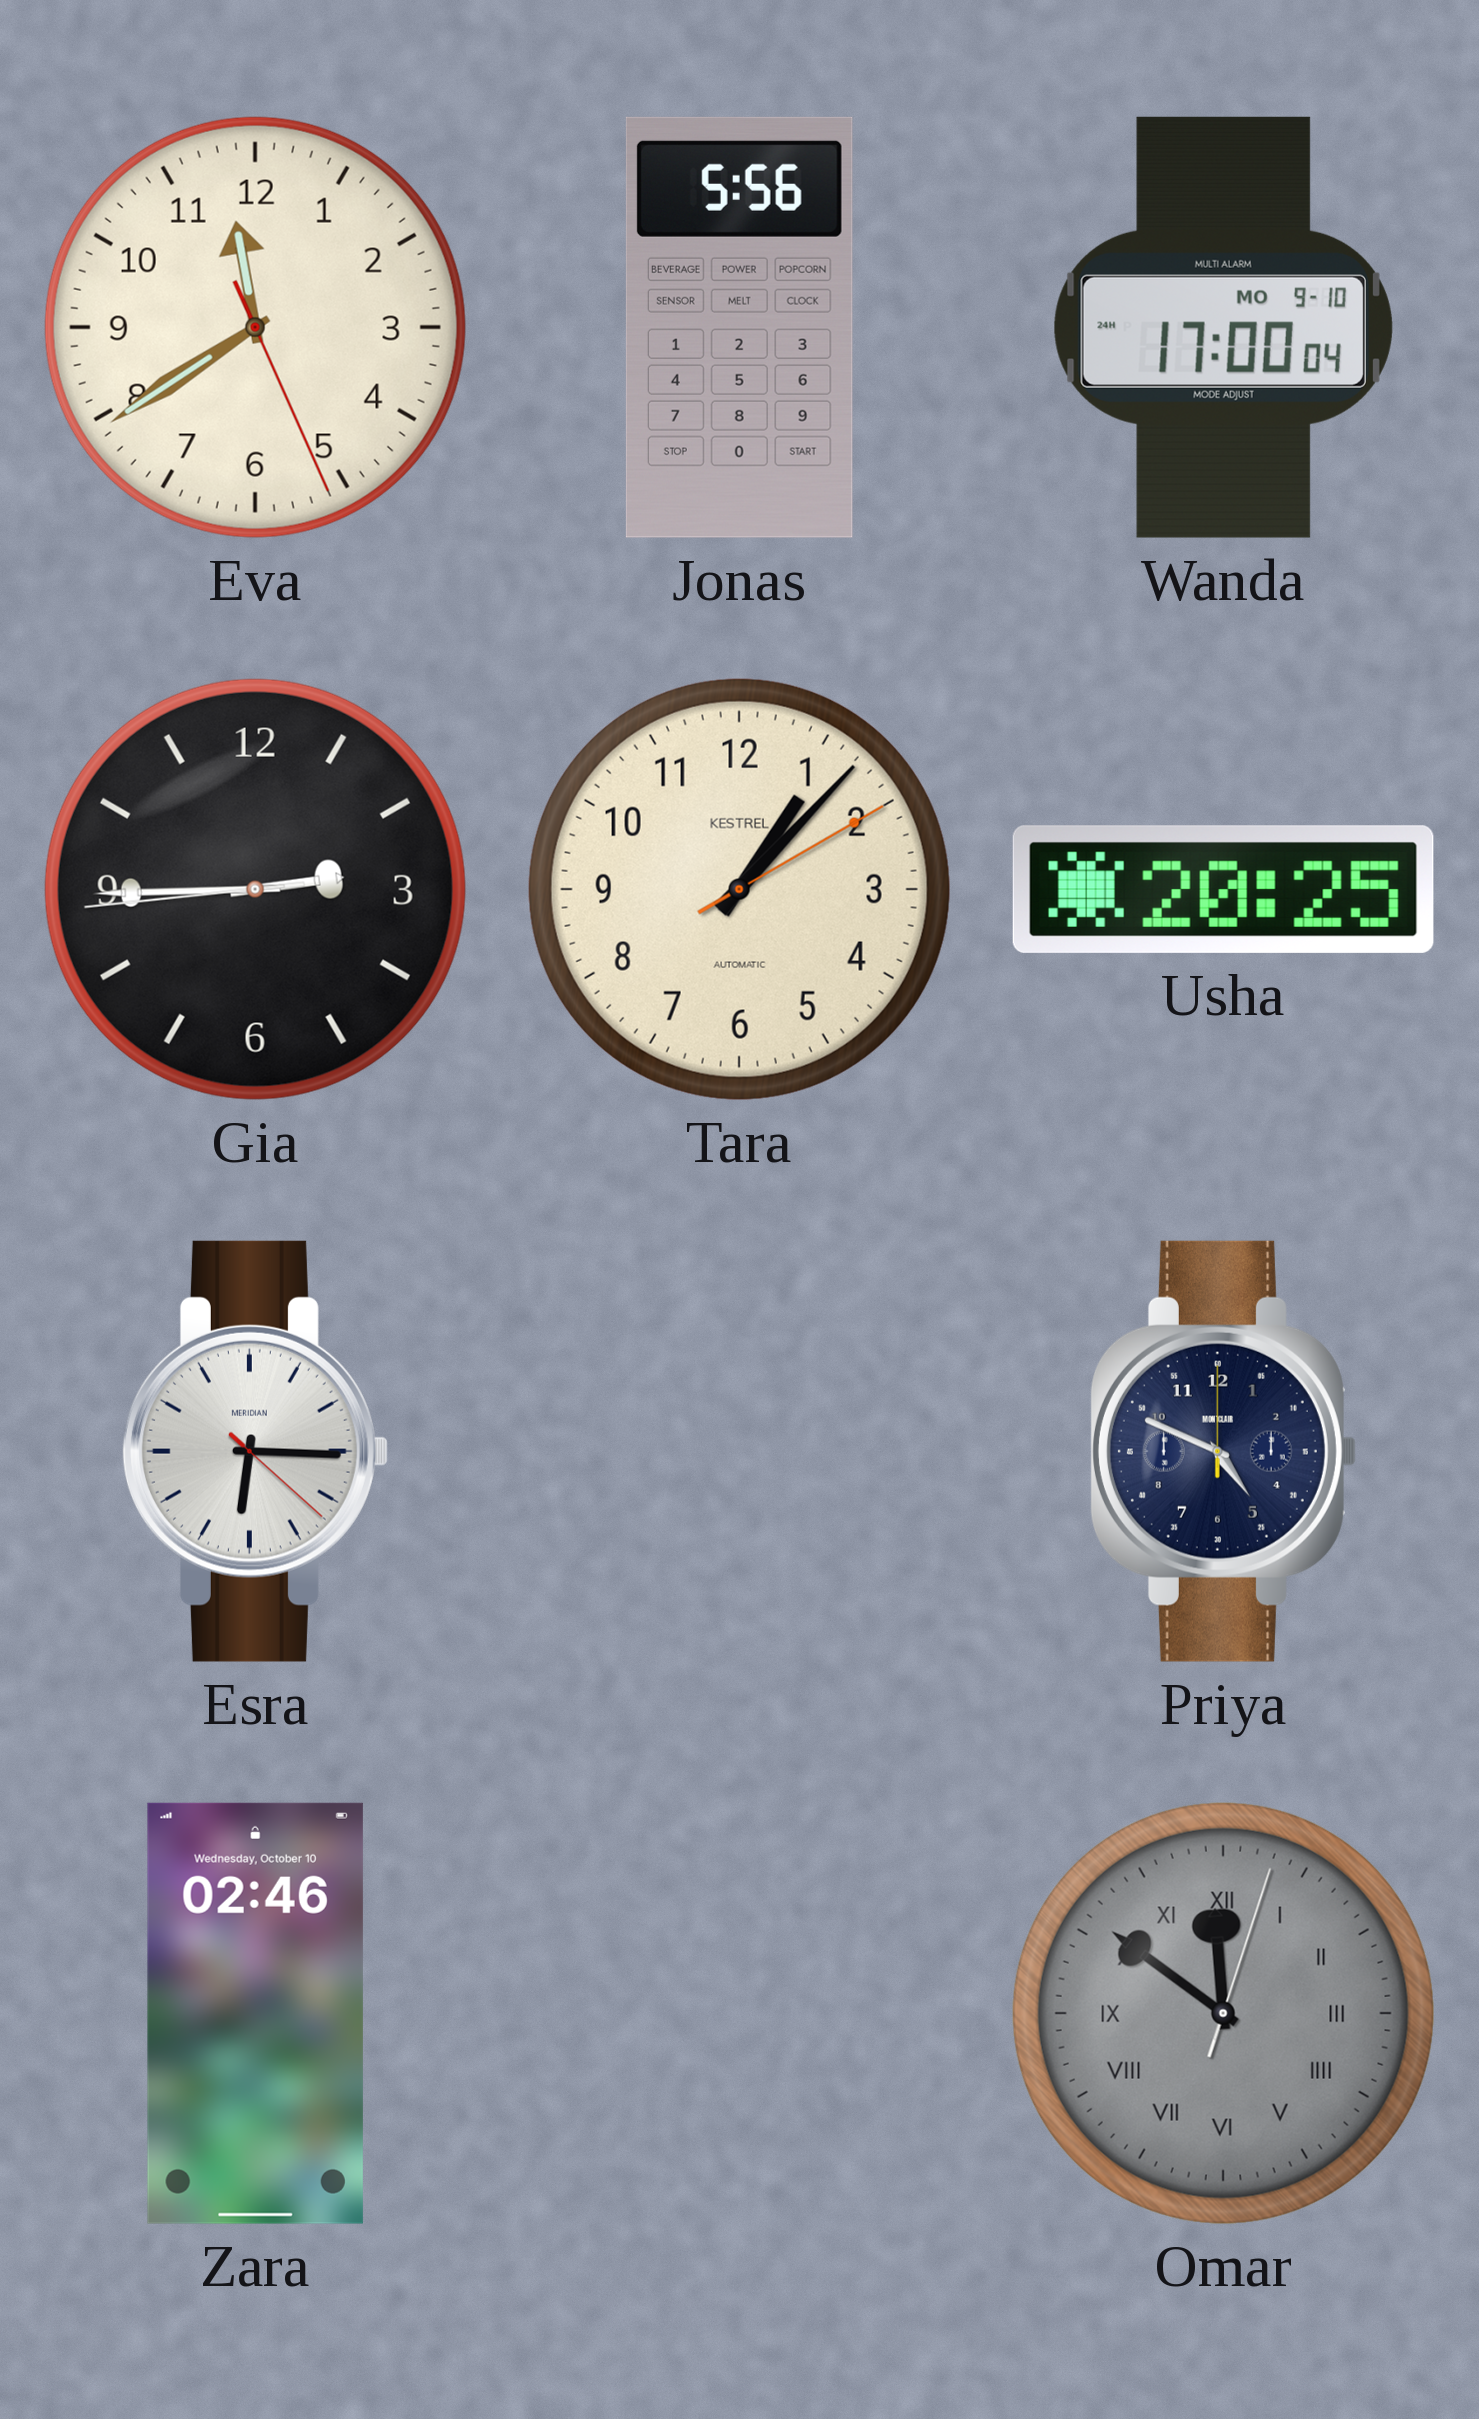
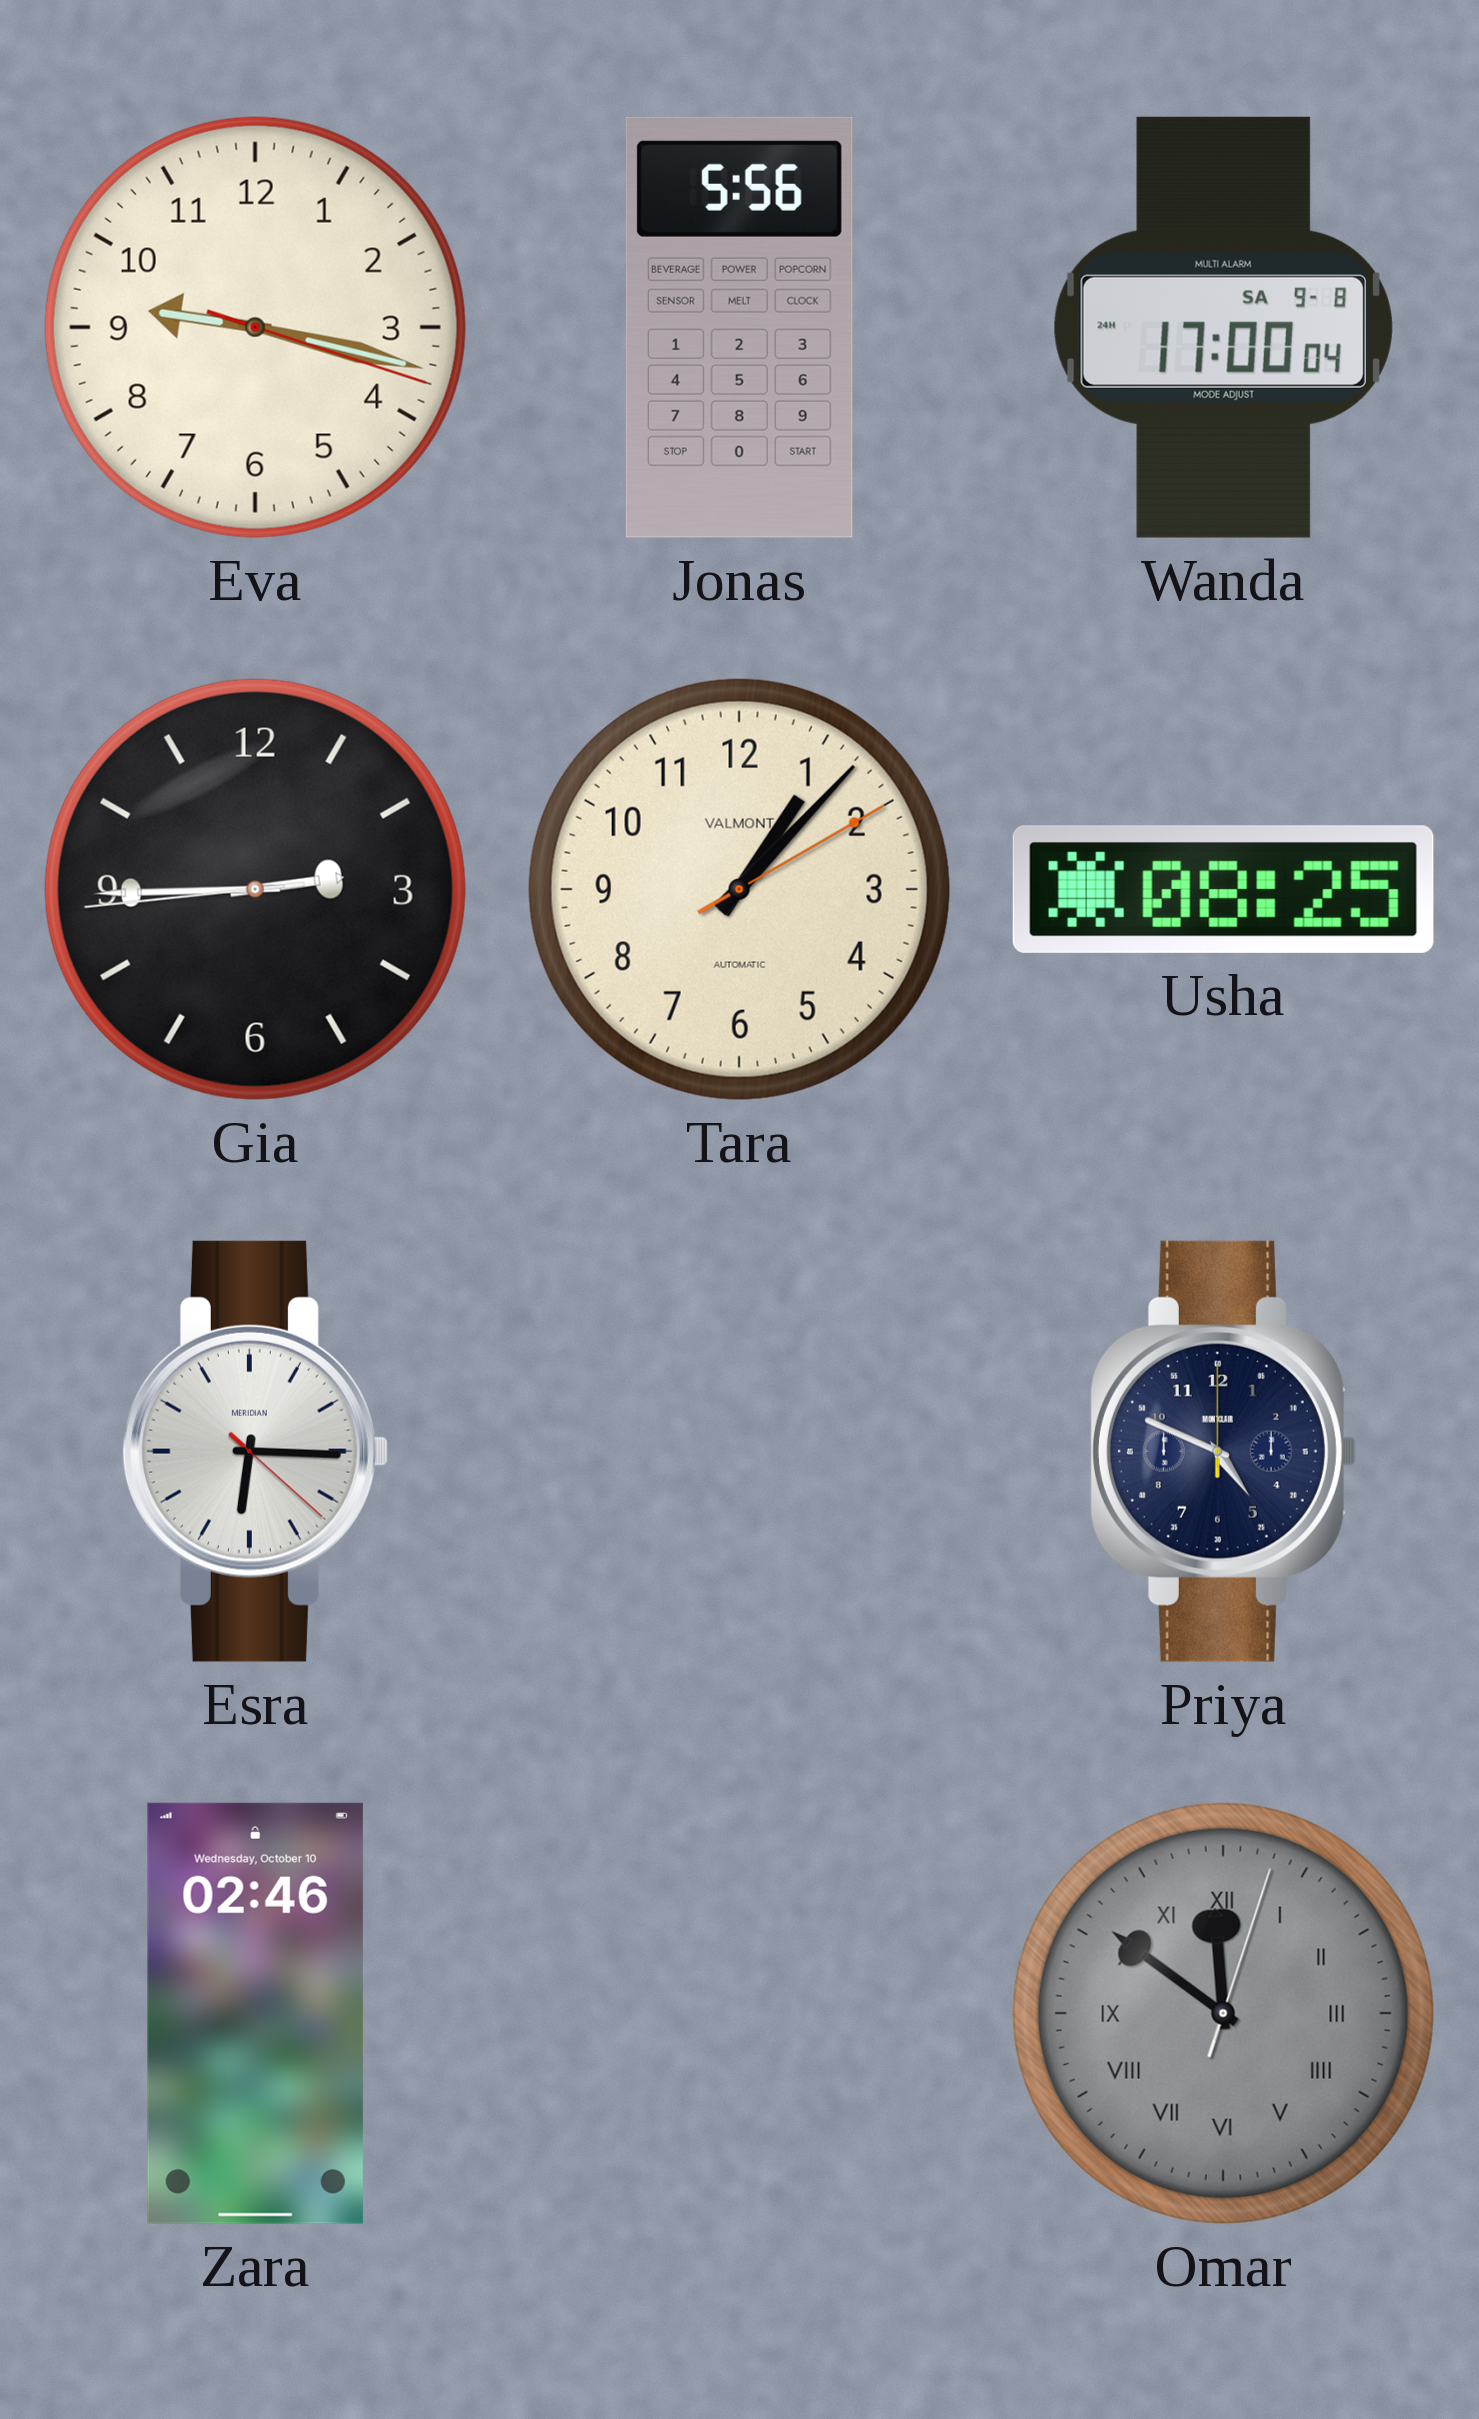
Eva: 11:39 -> 9:17
Wanda date: MO 9-10 -> SA 9-8
Tara brand: KESTREL -> VALMONT
Usha: 20:25 -> 08:25
